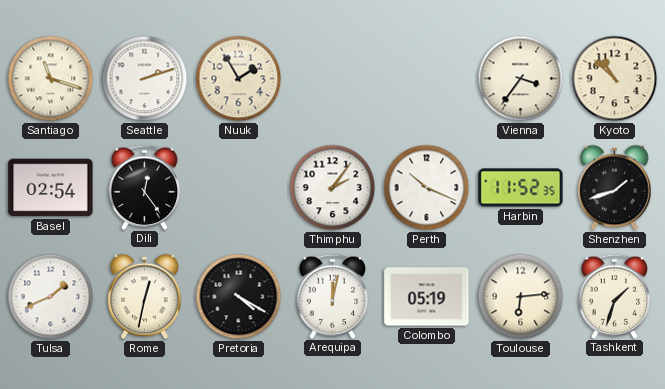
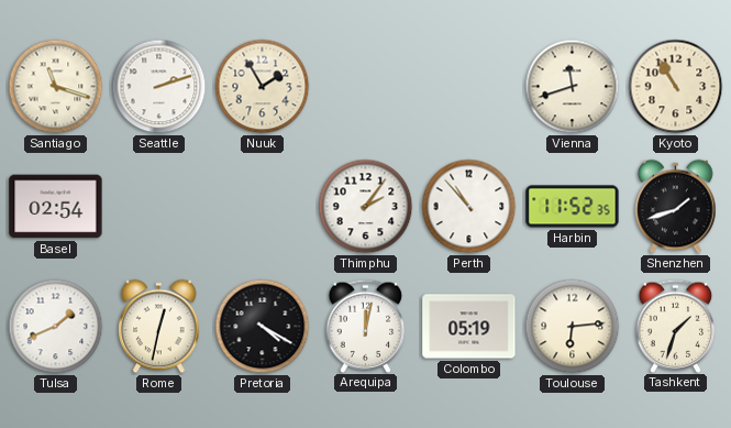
Vienna: 3:36 -> 11:42
Kyoto: 10:52 -> 10:55
Dili: 12:24 -> none
Perth: 10:19 -> 10:53
